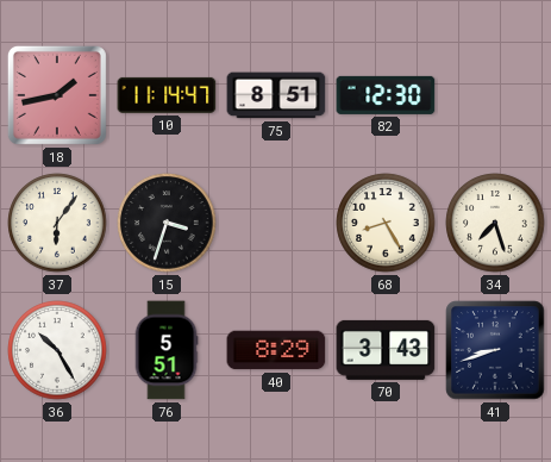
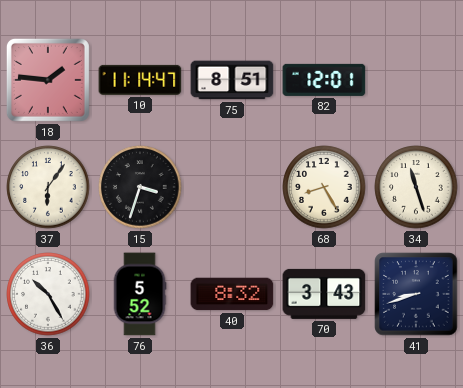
18: 1:43 -> 1:46
82: 12:30 -> 12:01
34: 7:27 -> 11:27
76: 5:51 -> 5:52
40: 8:29 -> 8:32
